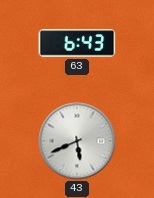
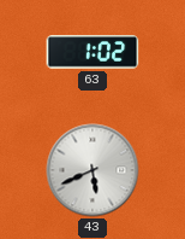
63: 6:43 -> 1:02
